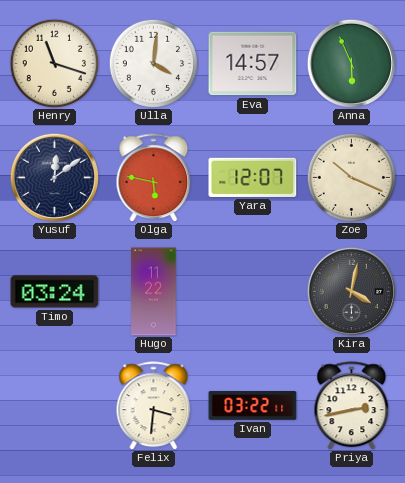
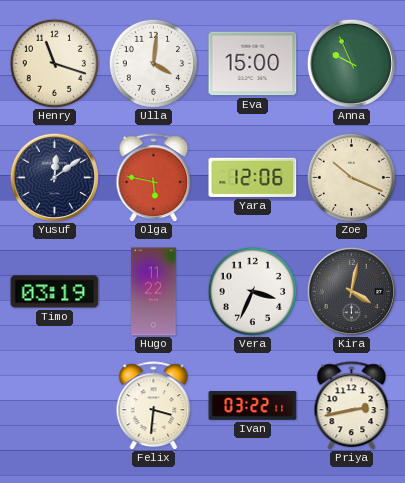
Eva: 14:57 -> 15:00
Anna: 5:56 -> 9:56
Yara: 12:07 -> 12:06
Timo: 03:24 -> 03:19
Vera: none -> 3:34
